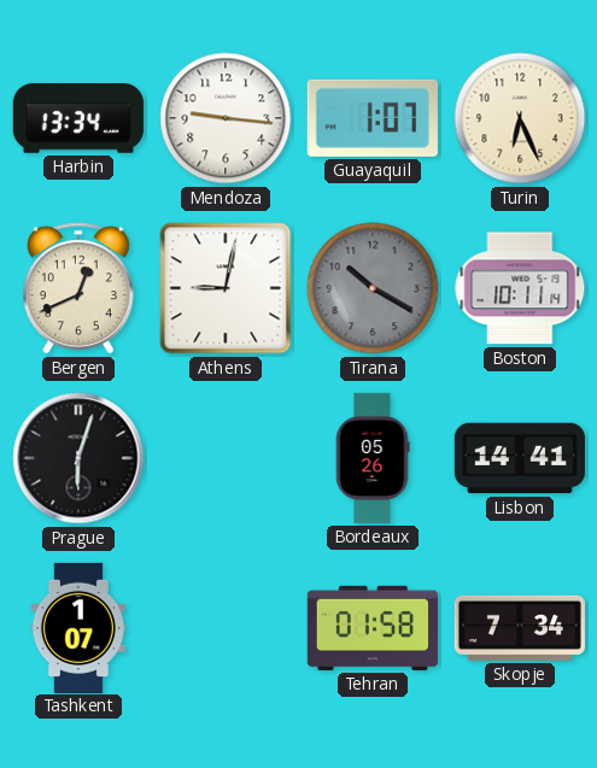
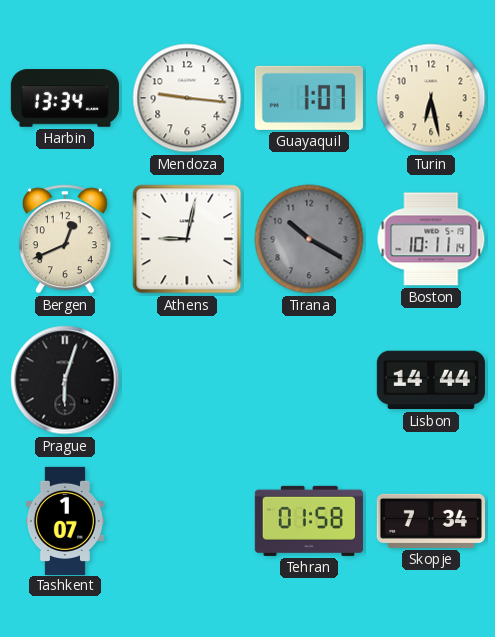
Turin: 6:26 -> 6:28
Bordeaux: 05:26 -> none
Lisbon: 14:41 -> 14:44
